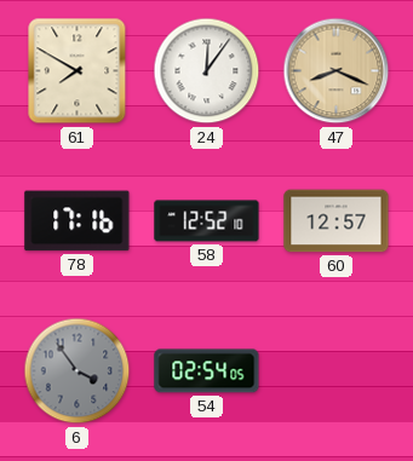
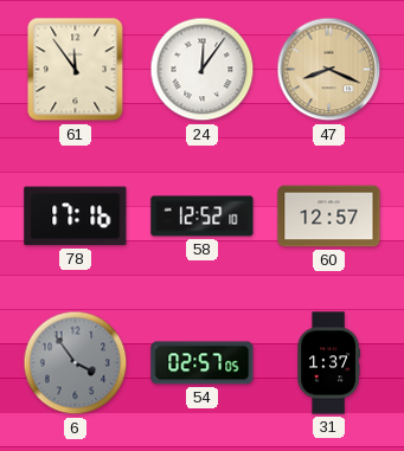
61: 7:50 -> 11:54
54: 02:54 -> 02:57
31: none -> 1:37
